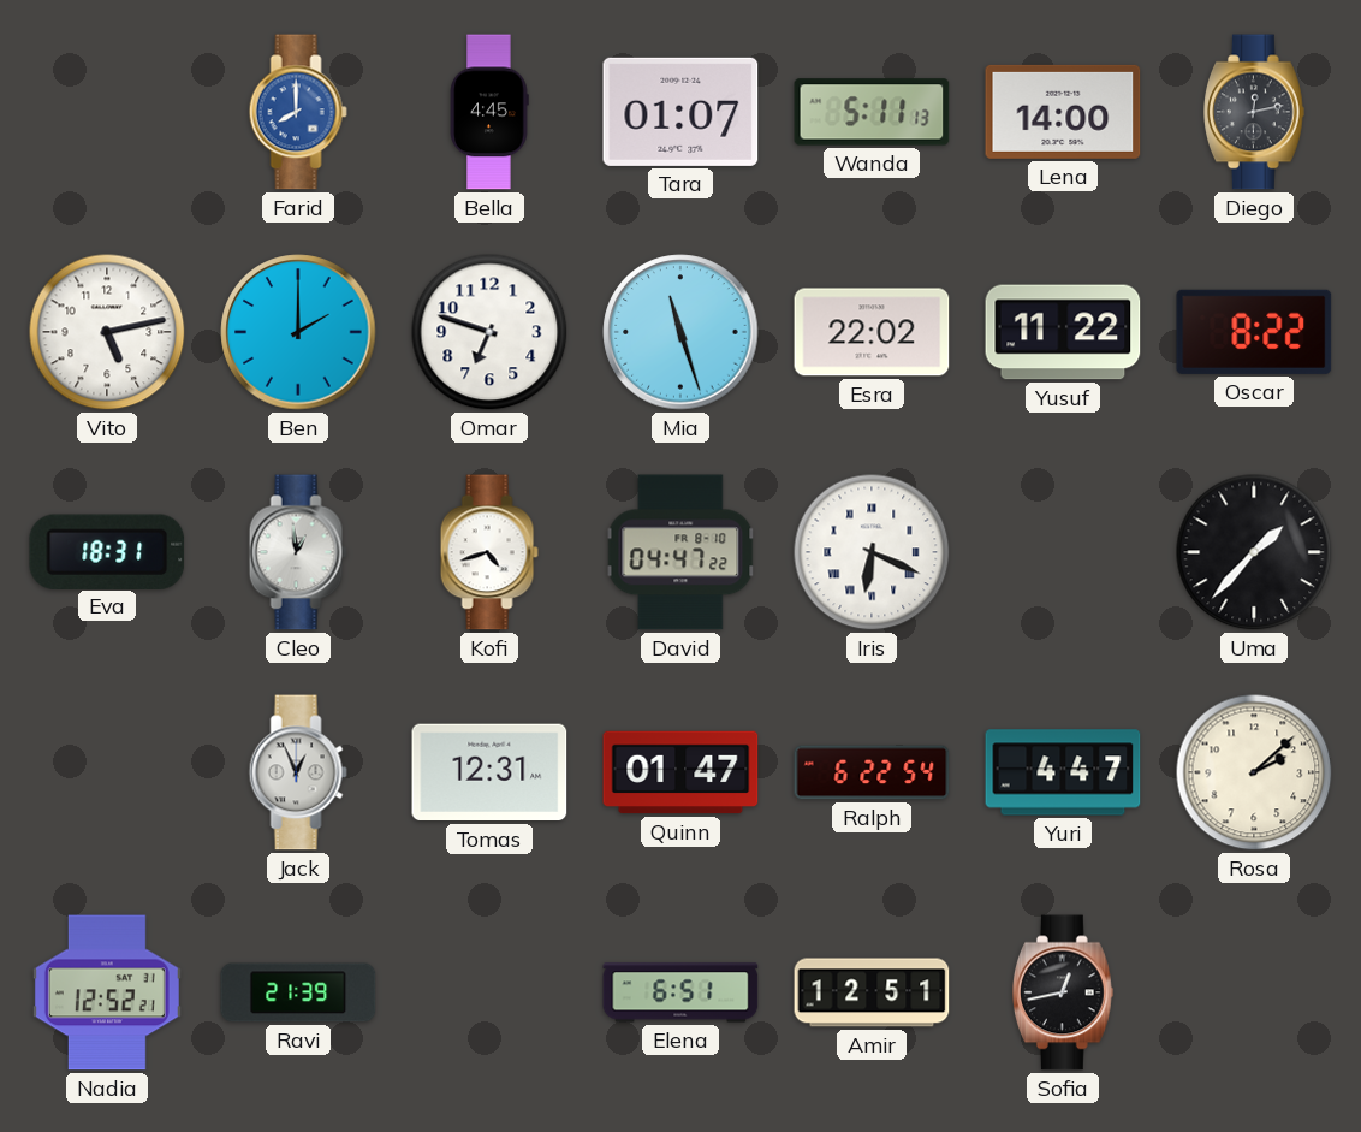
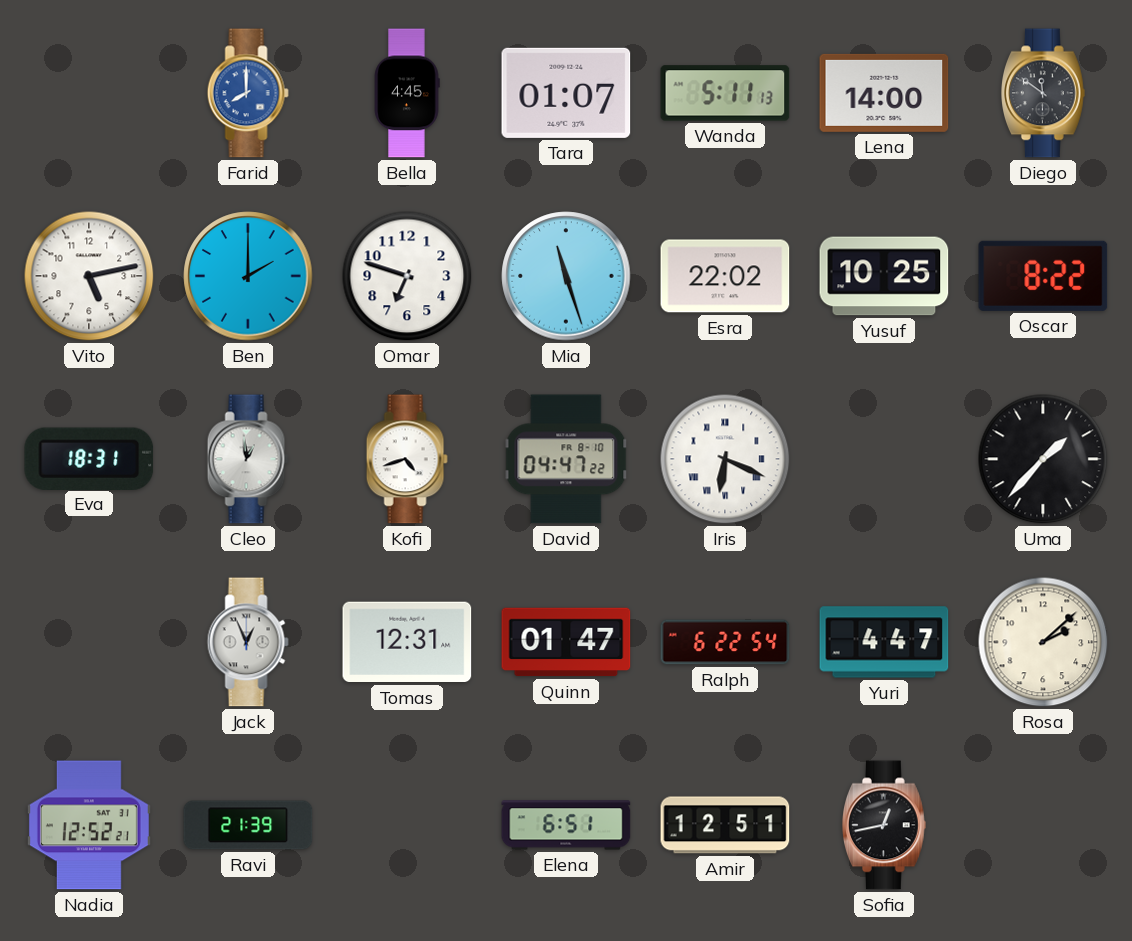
Diego: 12:13 -> 11:51
Yusuf: 11:22 -> 10:25
